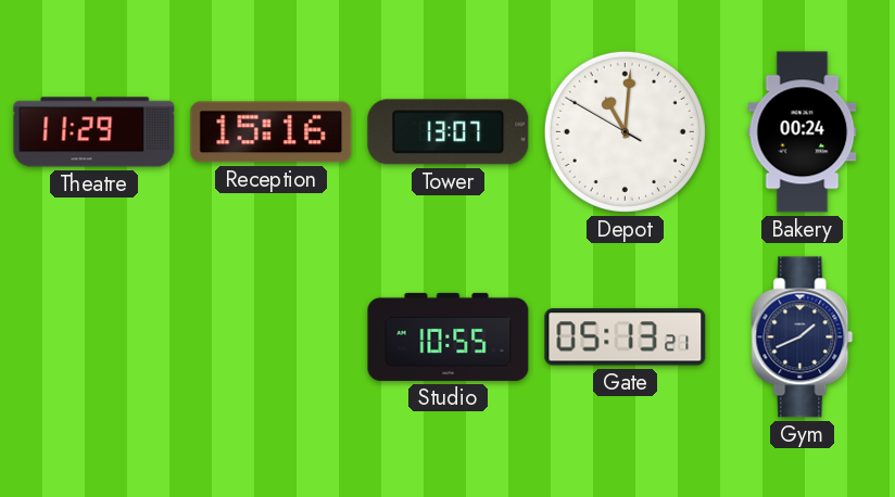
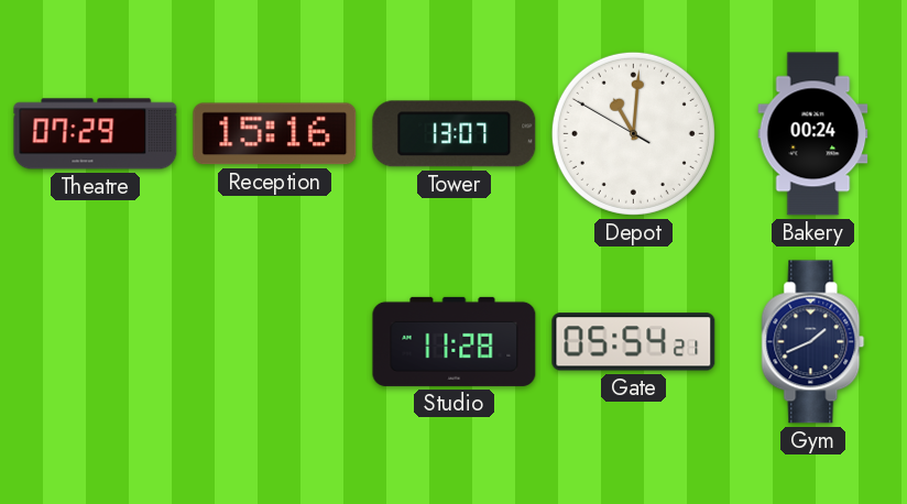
Theatre: 11:29 -> 07:29
Studio: 10:55 -> 11:28
Gate: 05:13 -> 05:54
